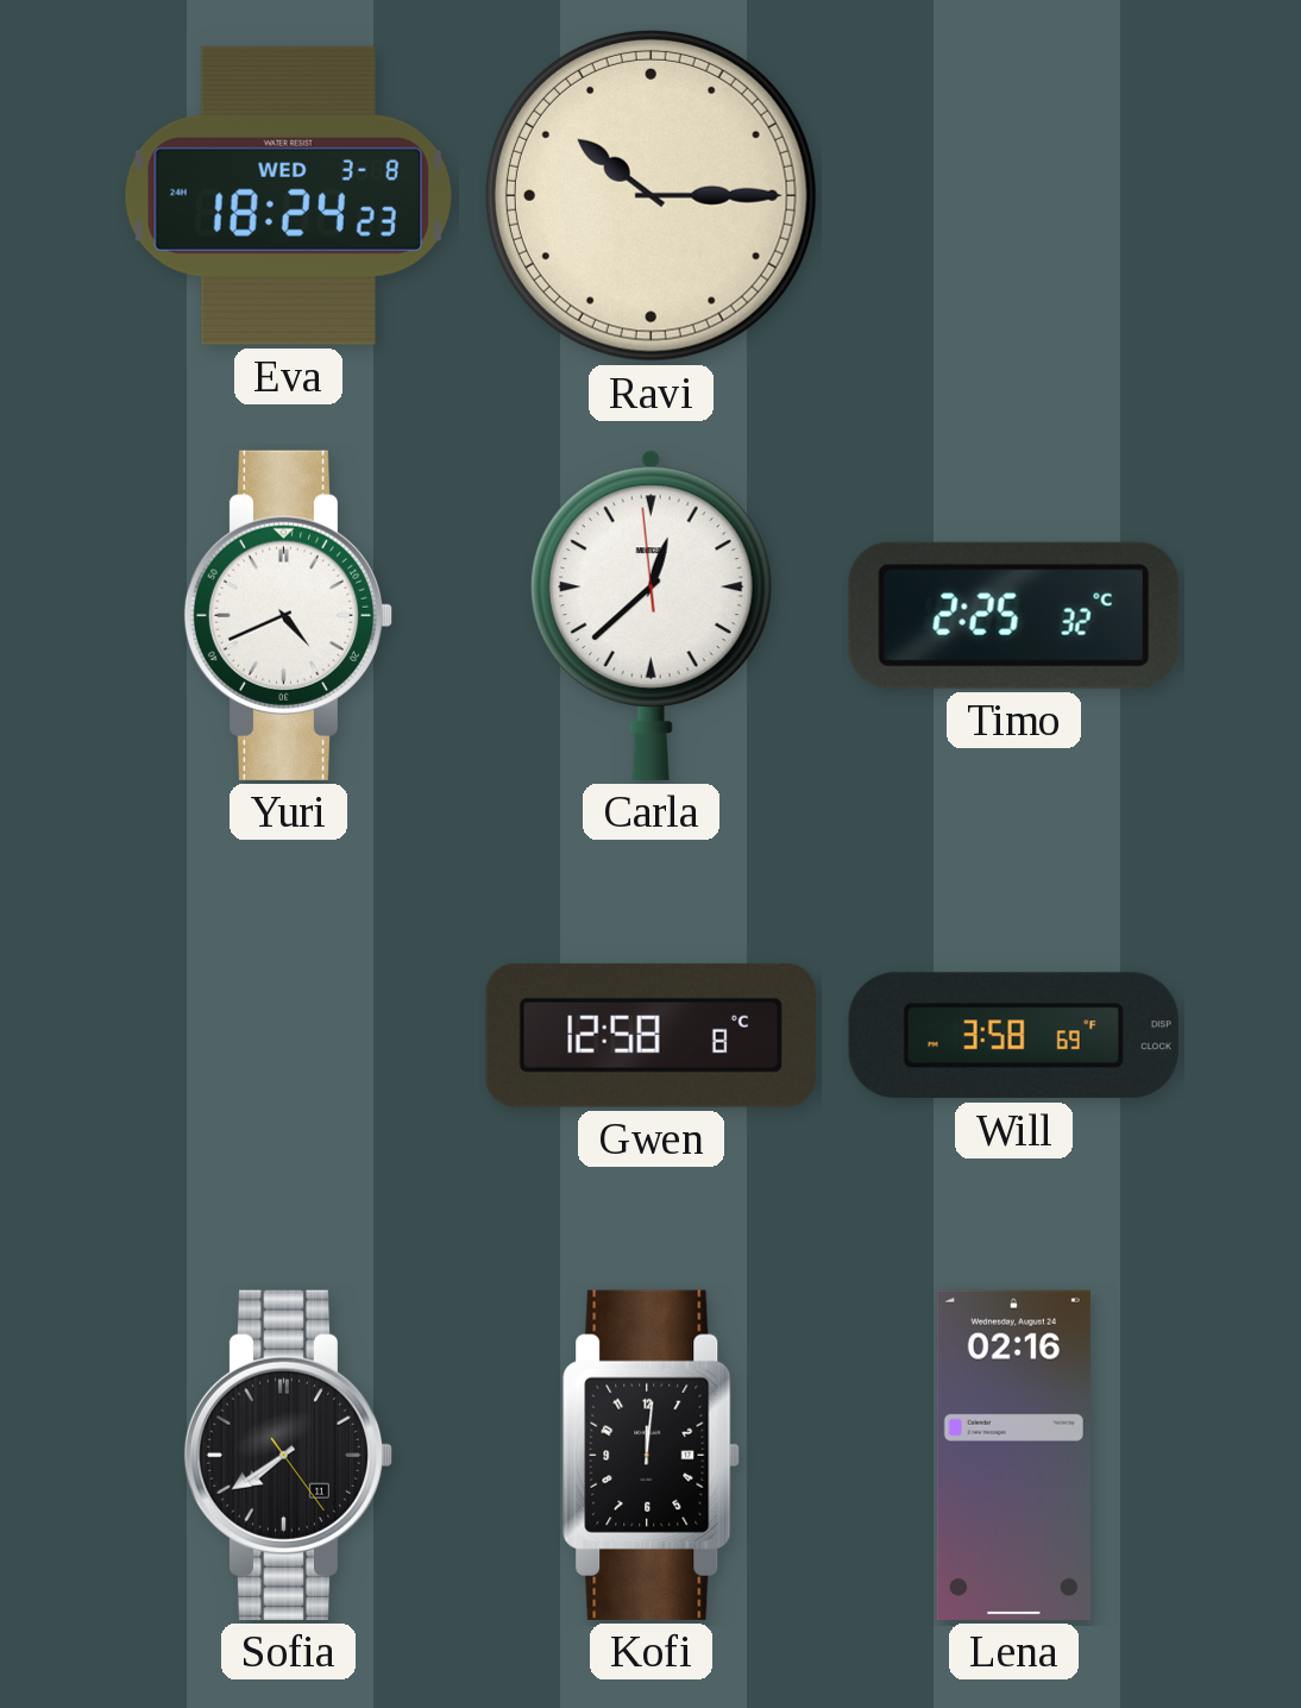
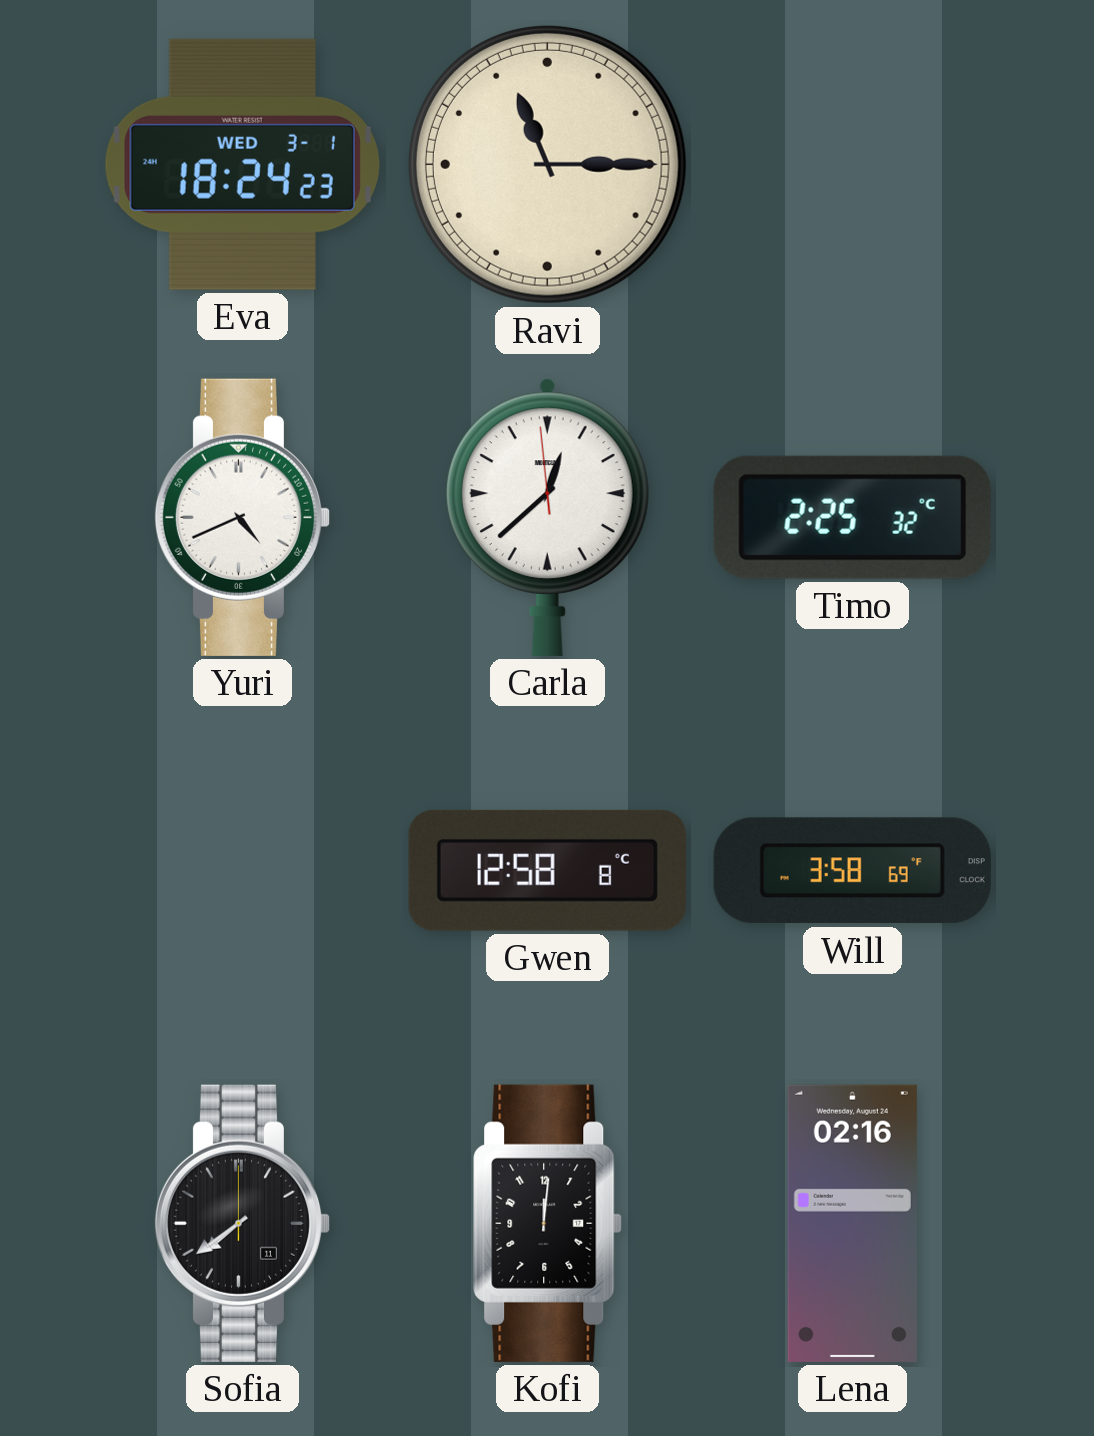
Eva date: WED 3-8 -> WED 3-1
Ravi: 10:15 -> 11:15
Sofia: 7:39:24 -> 7:39:00
